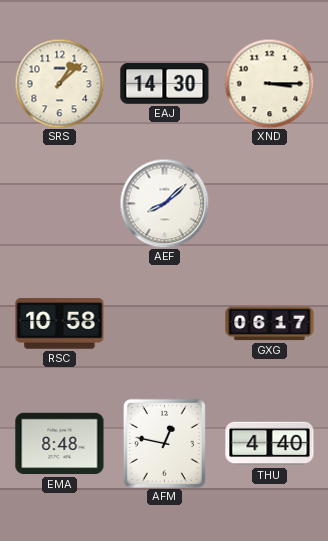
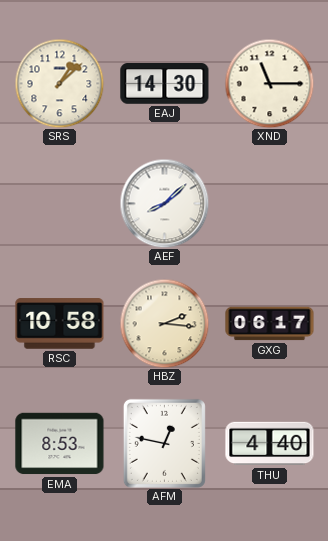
XND: 3:15 -> 11:15
HBZ: none -> 2:16
EMA: 8:48 -> 8:53
